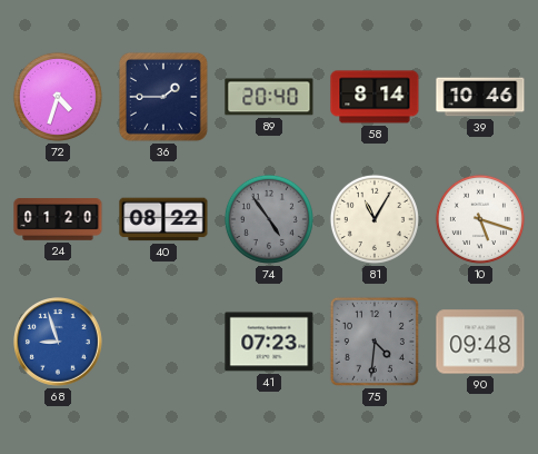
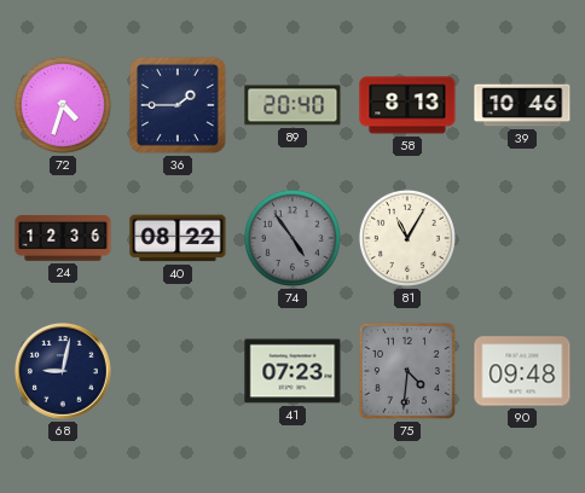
58: 8:14 -> 8:13
24: 01:20 -> 12:36
10: 5:18 -> none
68: 8:57 -> 9:02
68 dial: blue -> navy
